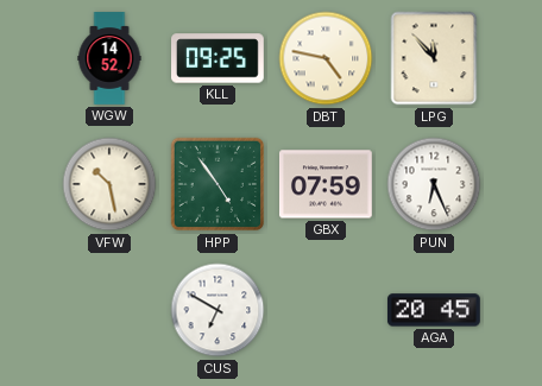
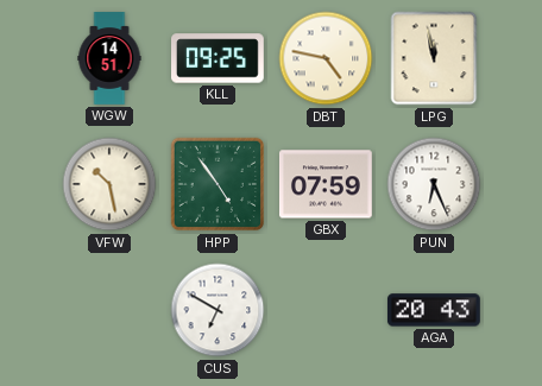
WGW: 14:52 -> 14:51
LPG: 11:53 -> 11:58
AGA: 20:45 -> 20:43
